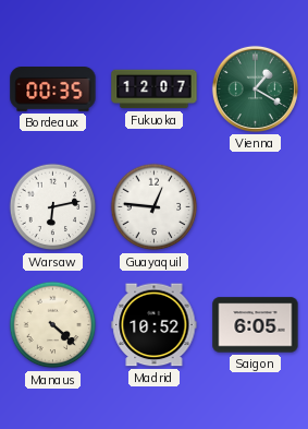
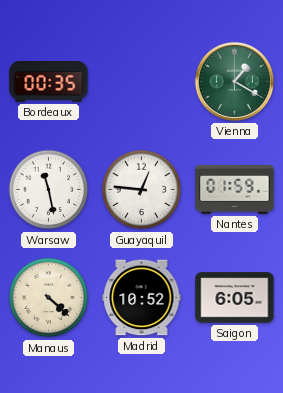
Fukuoka: 12:07 -> none
Warsaw: 6:13 -> 11:28
Nantes: none -> 01:59
